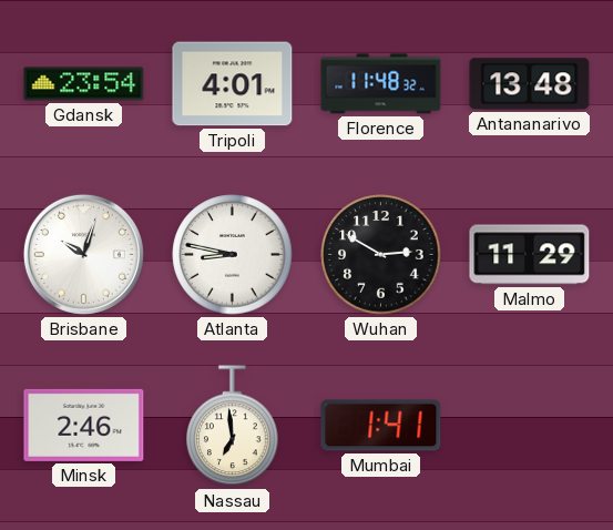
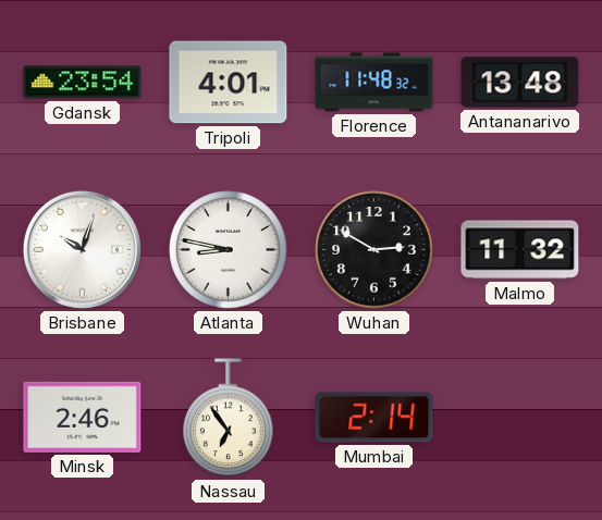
Malmo: 11:29 -> 11:32
Nassau: 6:59 -> 6:54
Mumbai: 1:41 -> 2:14
